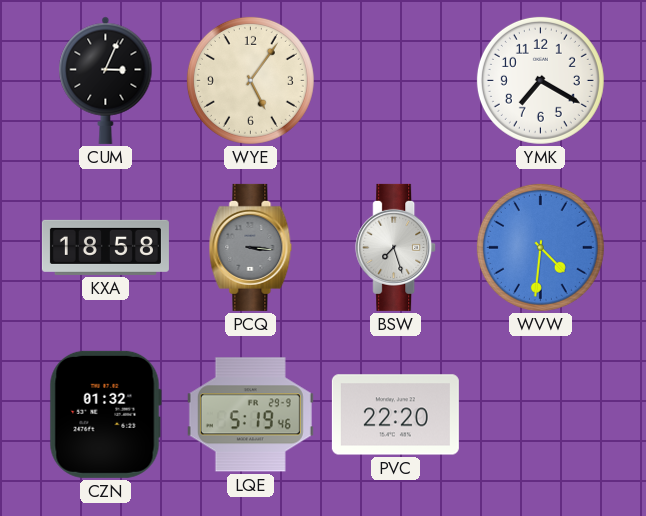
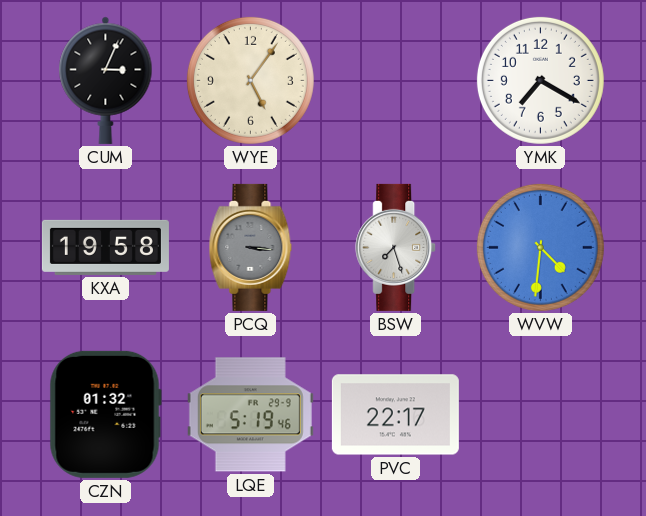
KXA: 18:58 -> 19:58
PVC: 22:20 -> 22:17
